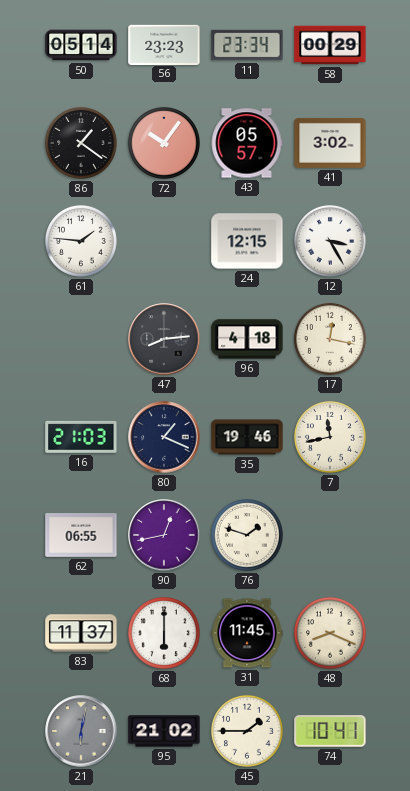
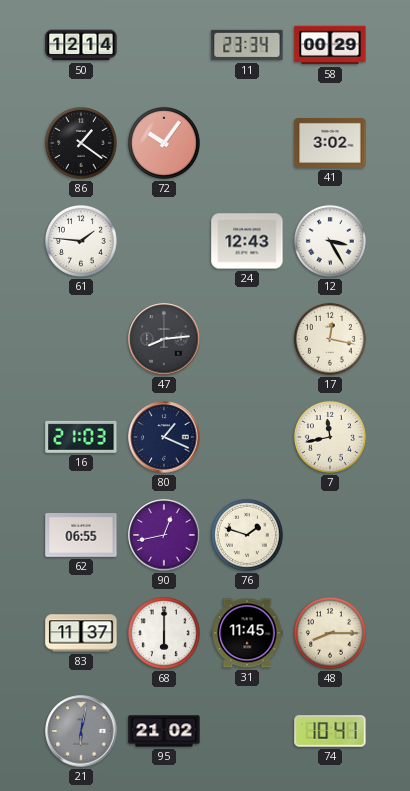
50: 05:14 -> 12:14
56: 23:23 -> none
43: 05:57 -> none
24: 12:15 -> 12:43
96: 4:18 -> none
35: 19:46 -> none
48: 8:19 -> 8:15
45: 1:45 -> none
